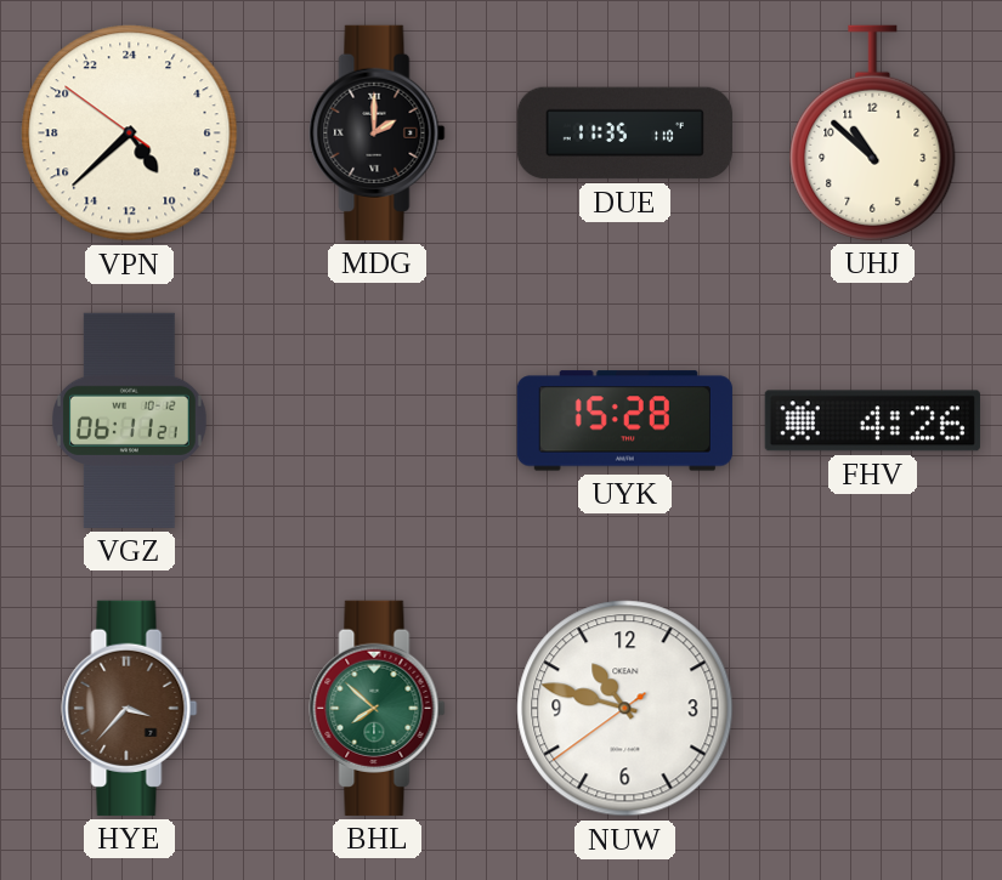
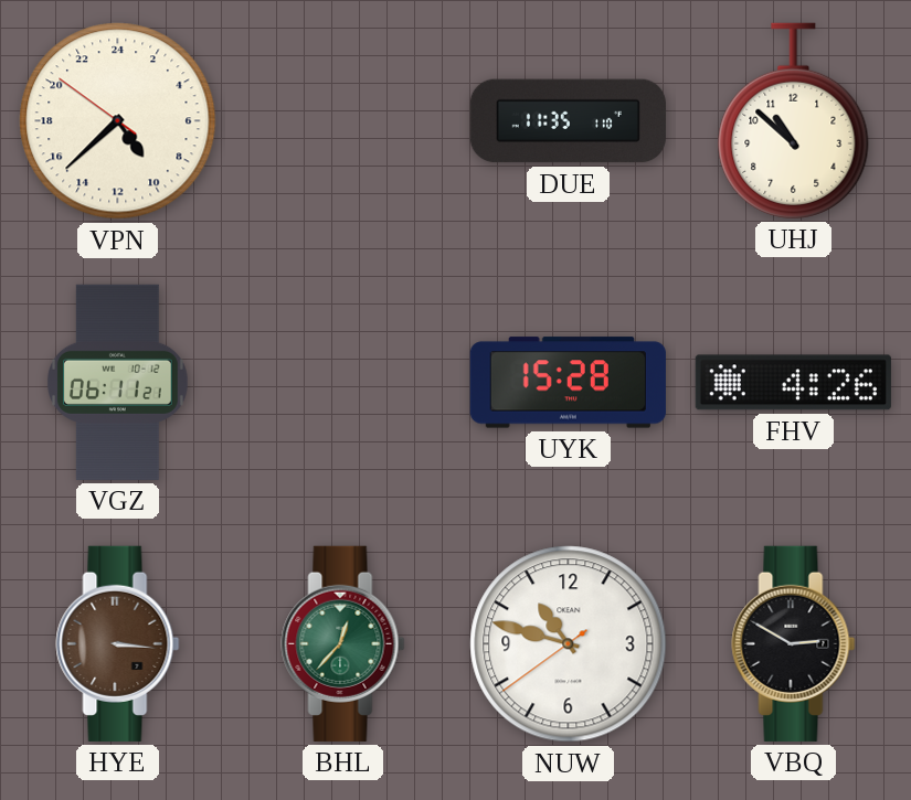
MDG: 2:00 -> none
HYE: 3:37 -> 3:16
BHL: 7:52 -> 12:37
VBQ: none -> 2:50
